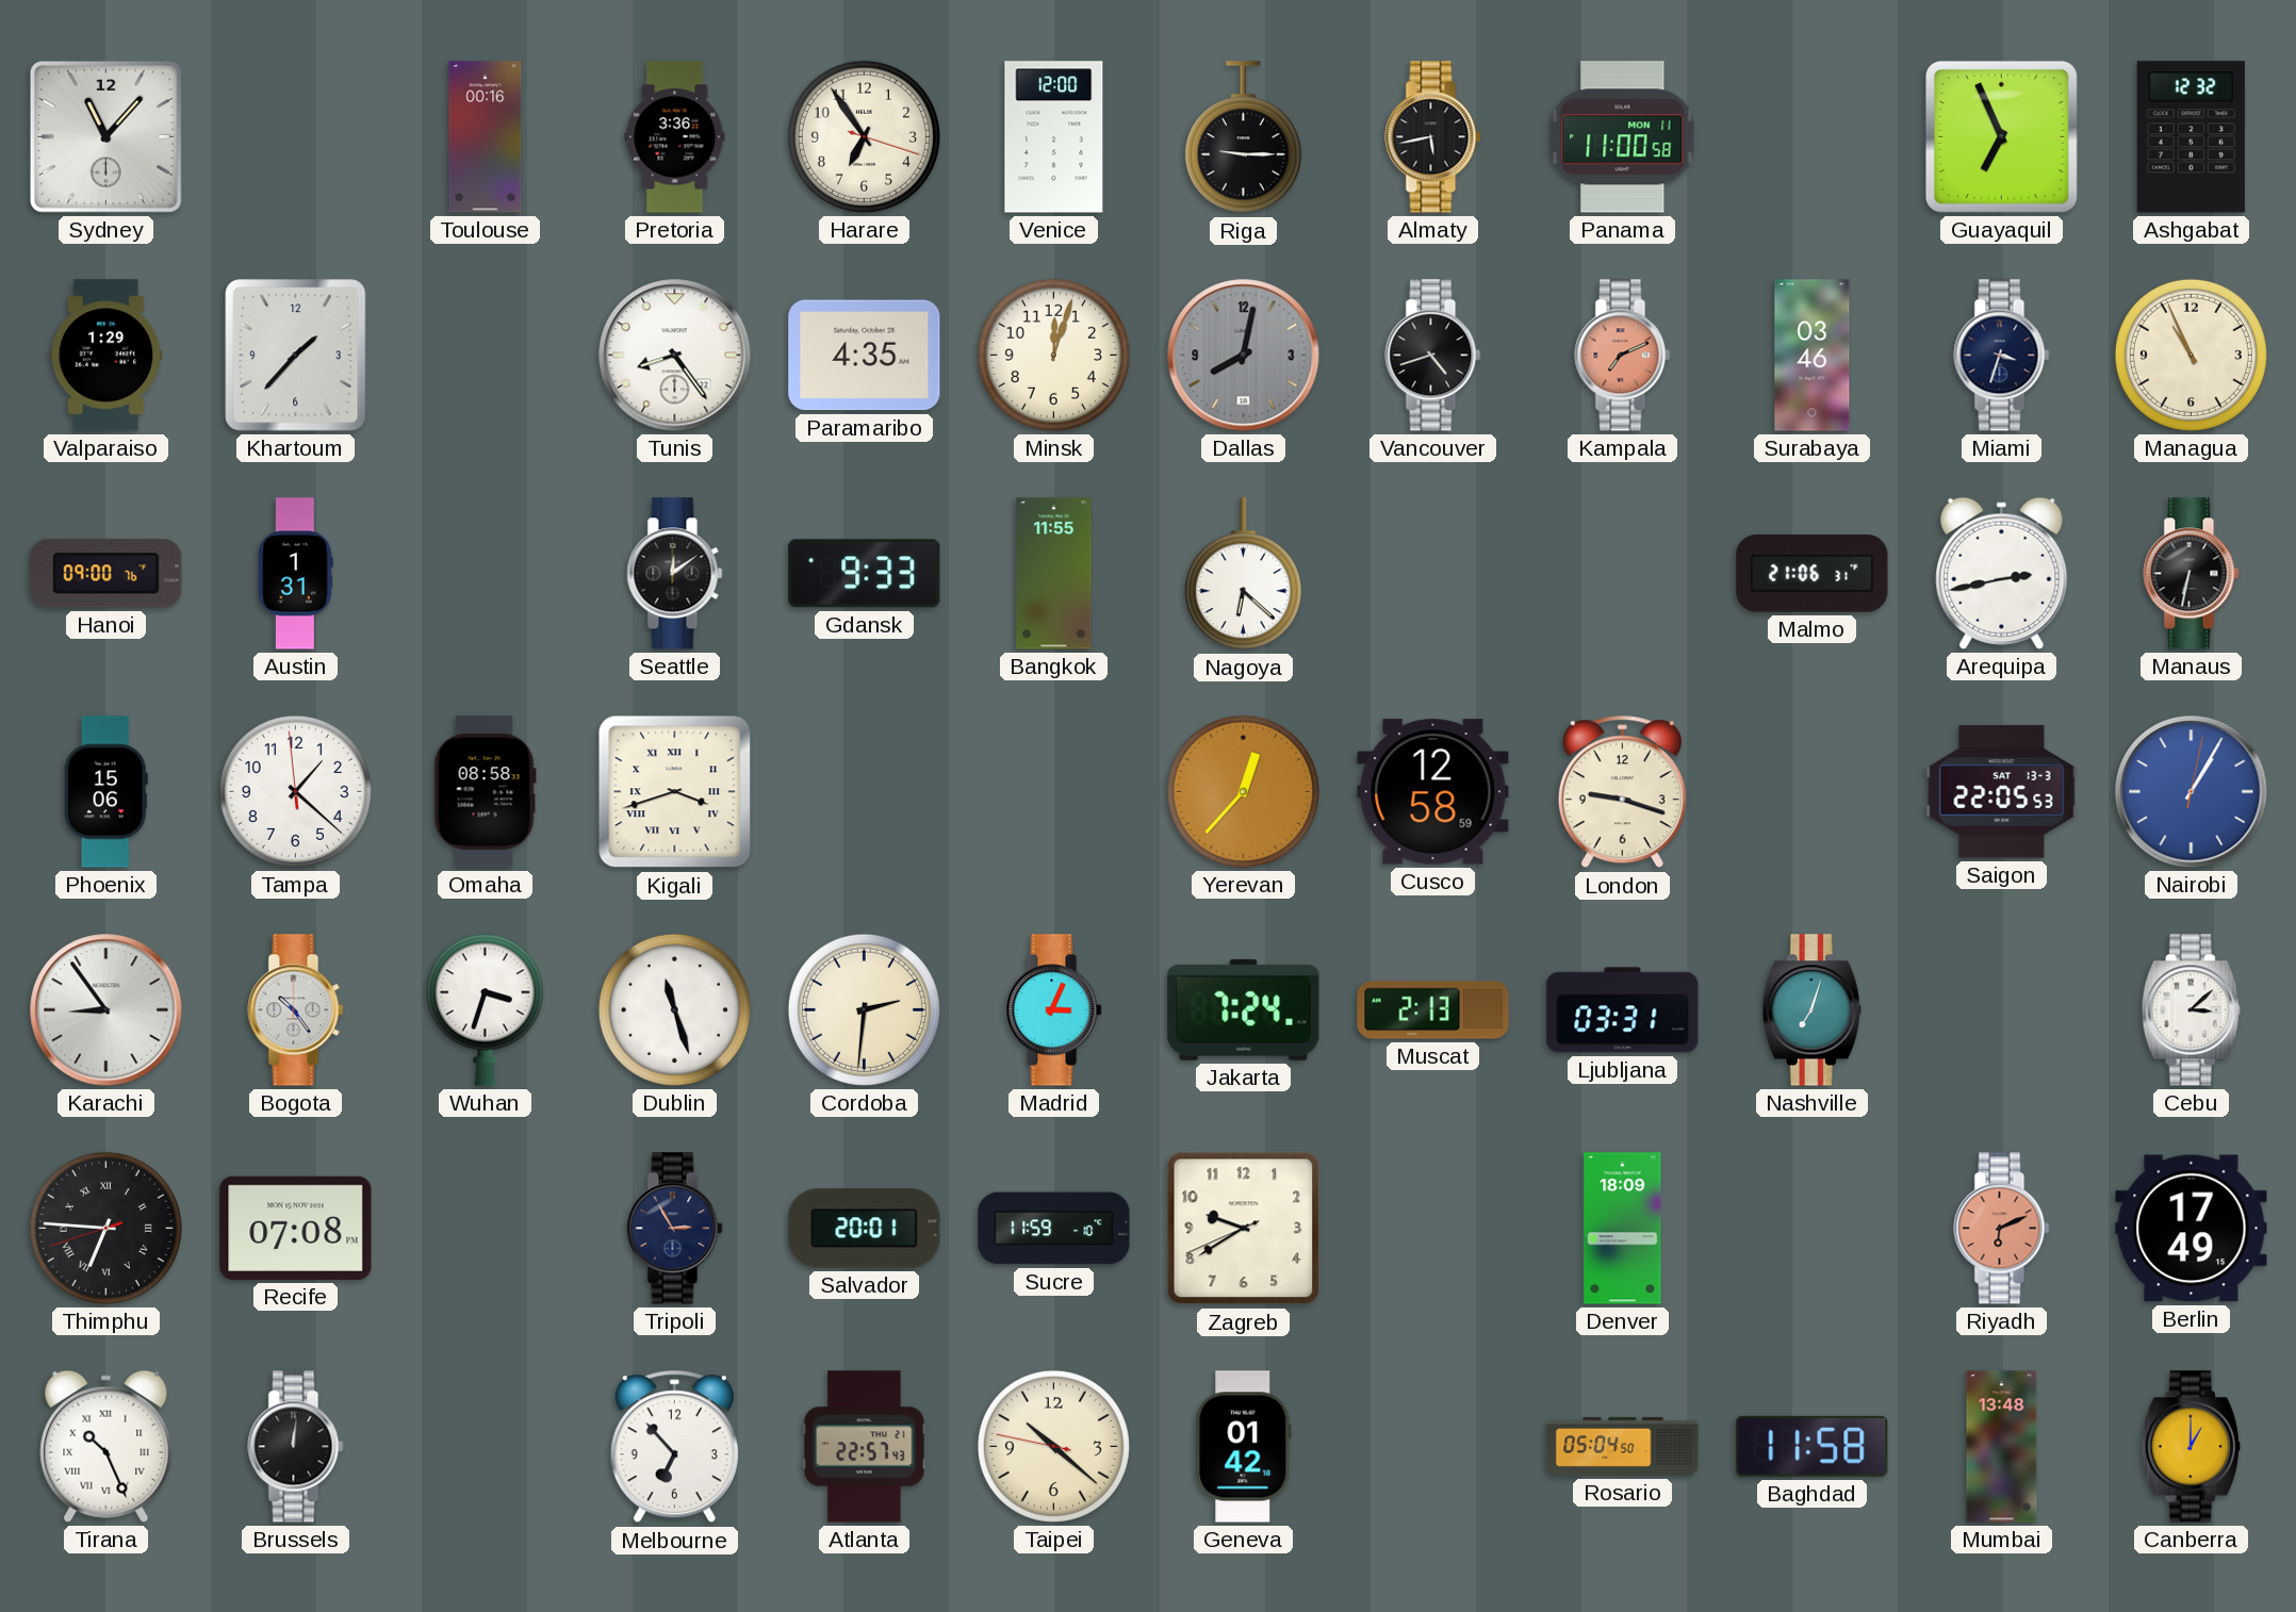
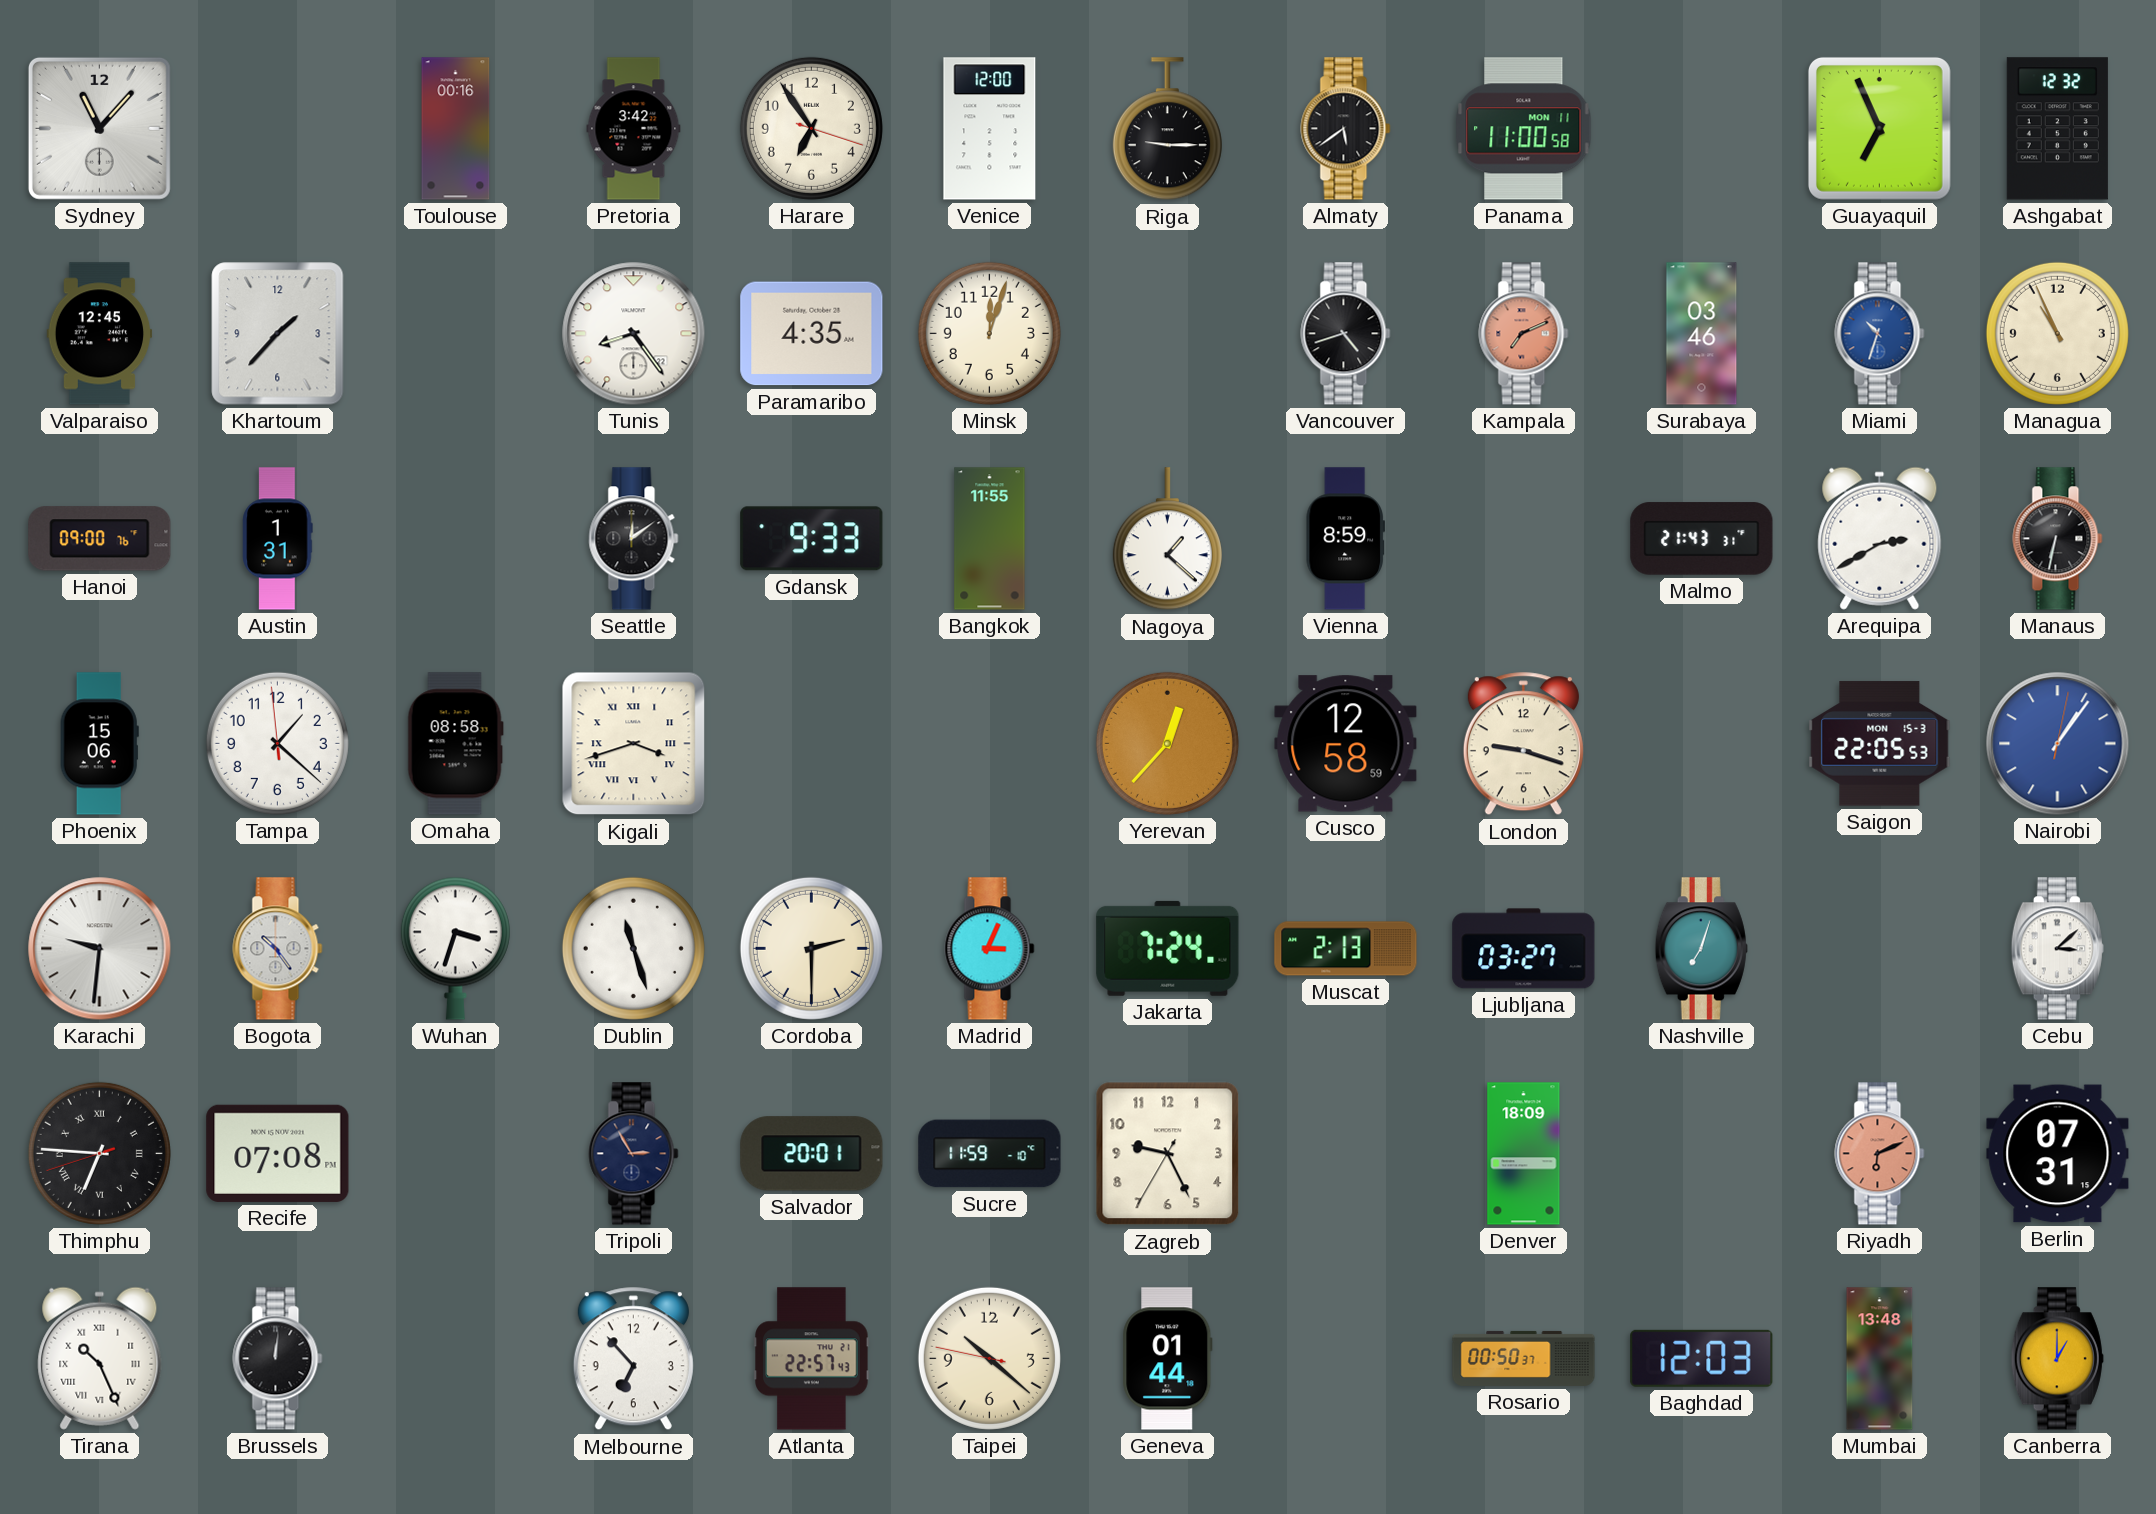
Pretoria: 3:36 -> 3:42
Almaty: 5:43 -> 5:39
Valparaiso: 1:29 -> 12:45
Dallas: 8:02 -> none
Miami: 3:33 -> 10:33
Miami dial: navy -> blue
Nagoya: 6:22 -> 1:22
Vienna: none -> 8:59
Malmo: 21:06 -> 21:43
Arequipa: 2:43 -> 2:40
Saigon date: SAT 13-3 -> MON 15-3
Nairobi: 1:05 -> 1:06
Karachi: 8:54 -> 9:31
Cordoba: 2:31 -> 2:30
Ljubljana: 03:31 -> 03:27
Zagreb: 9:39 -> 9:25
Berlin: 17:49 -> 07:31
Geneva: 01:42 -> 01:44
Rosario: 05:04 -> 00:50
Baghdad: 11:58 -> 12:03
